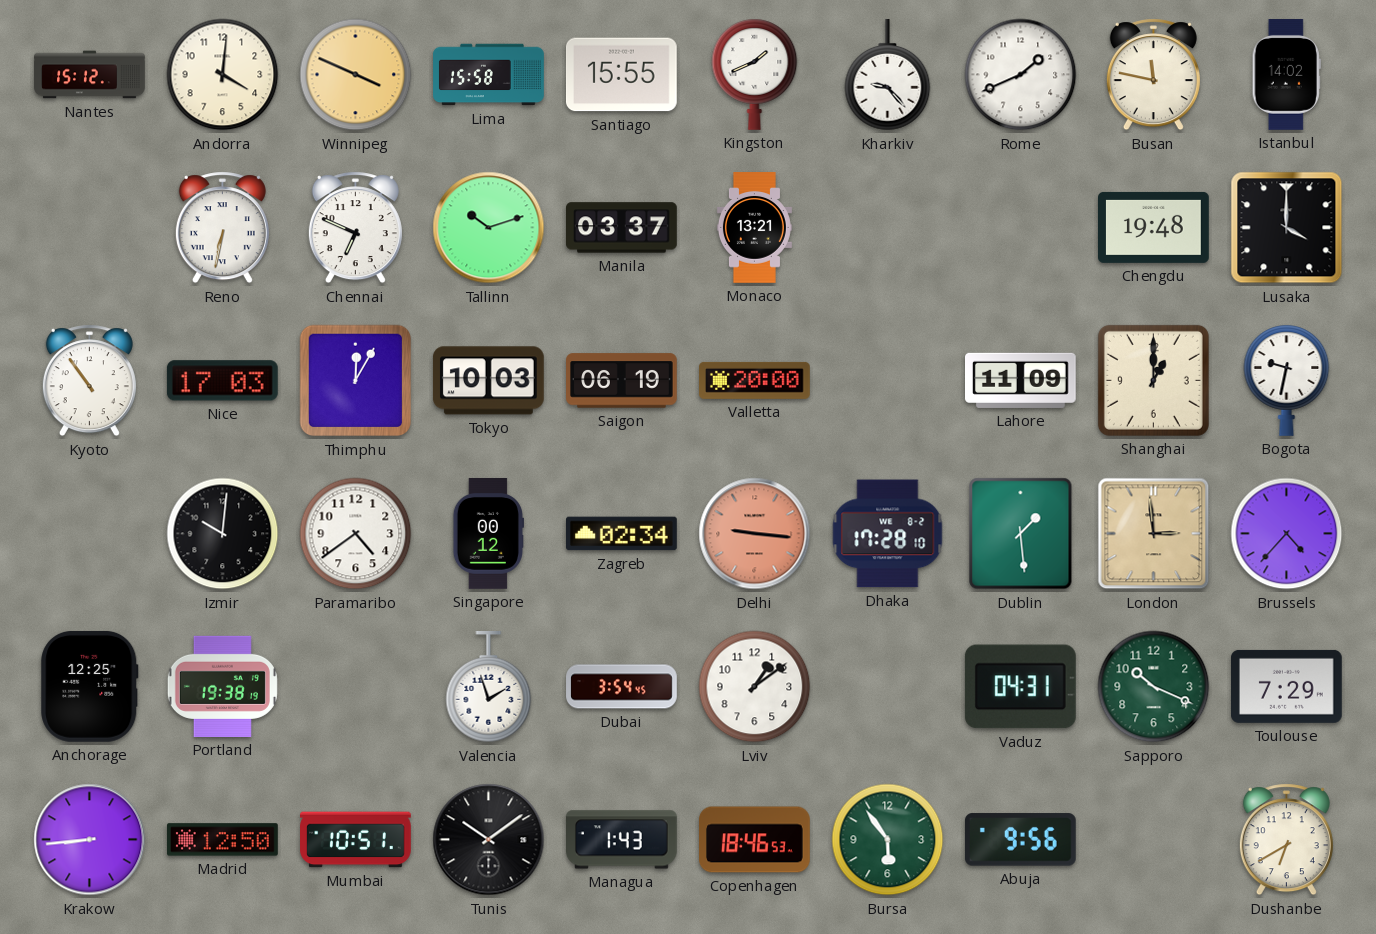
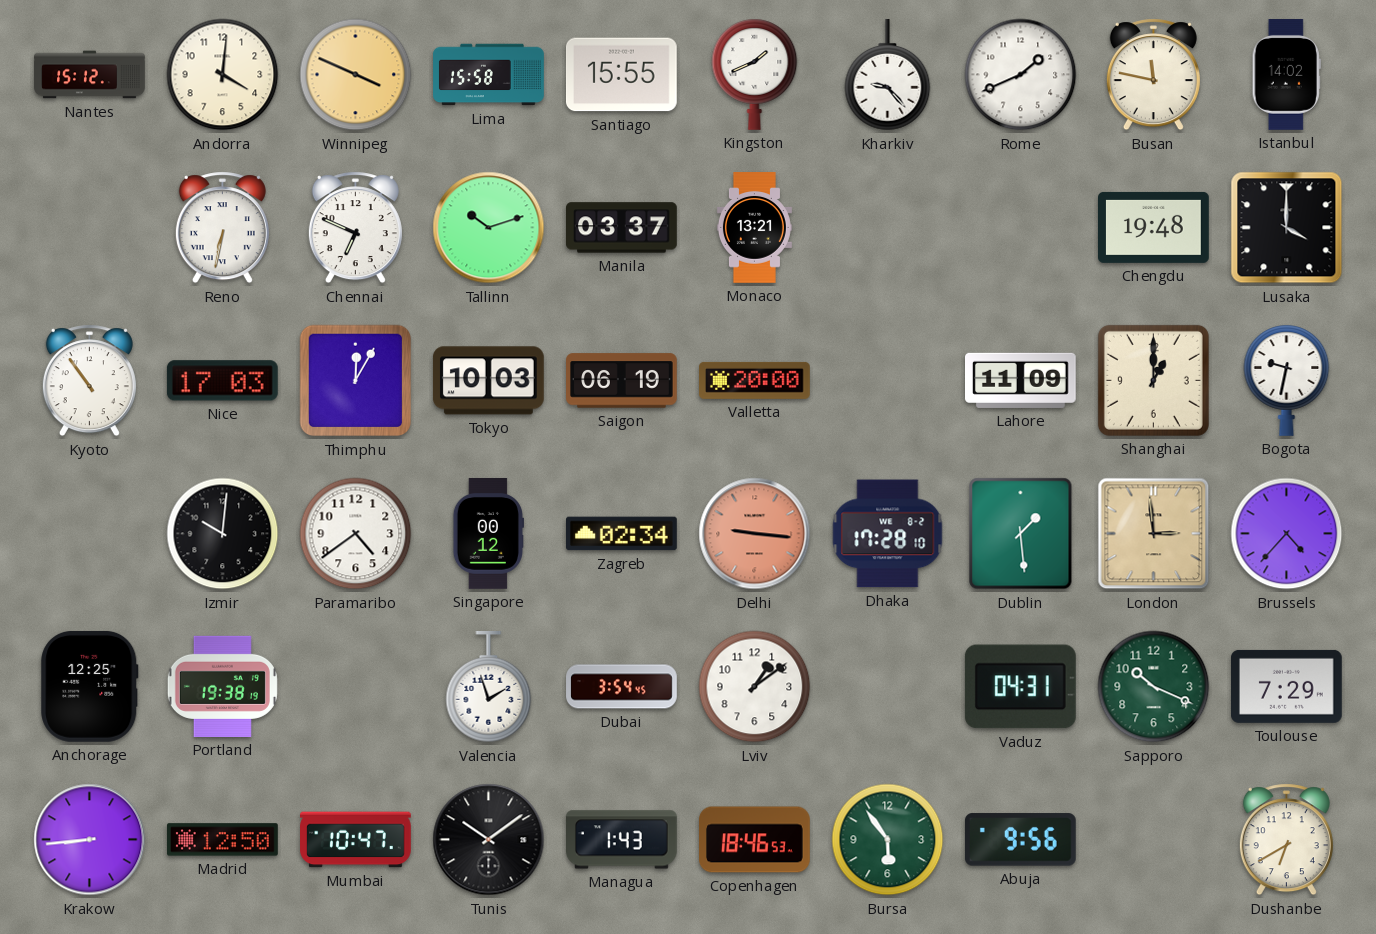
Mumbai: 10:51 -> 10:47
